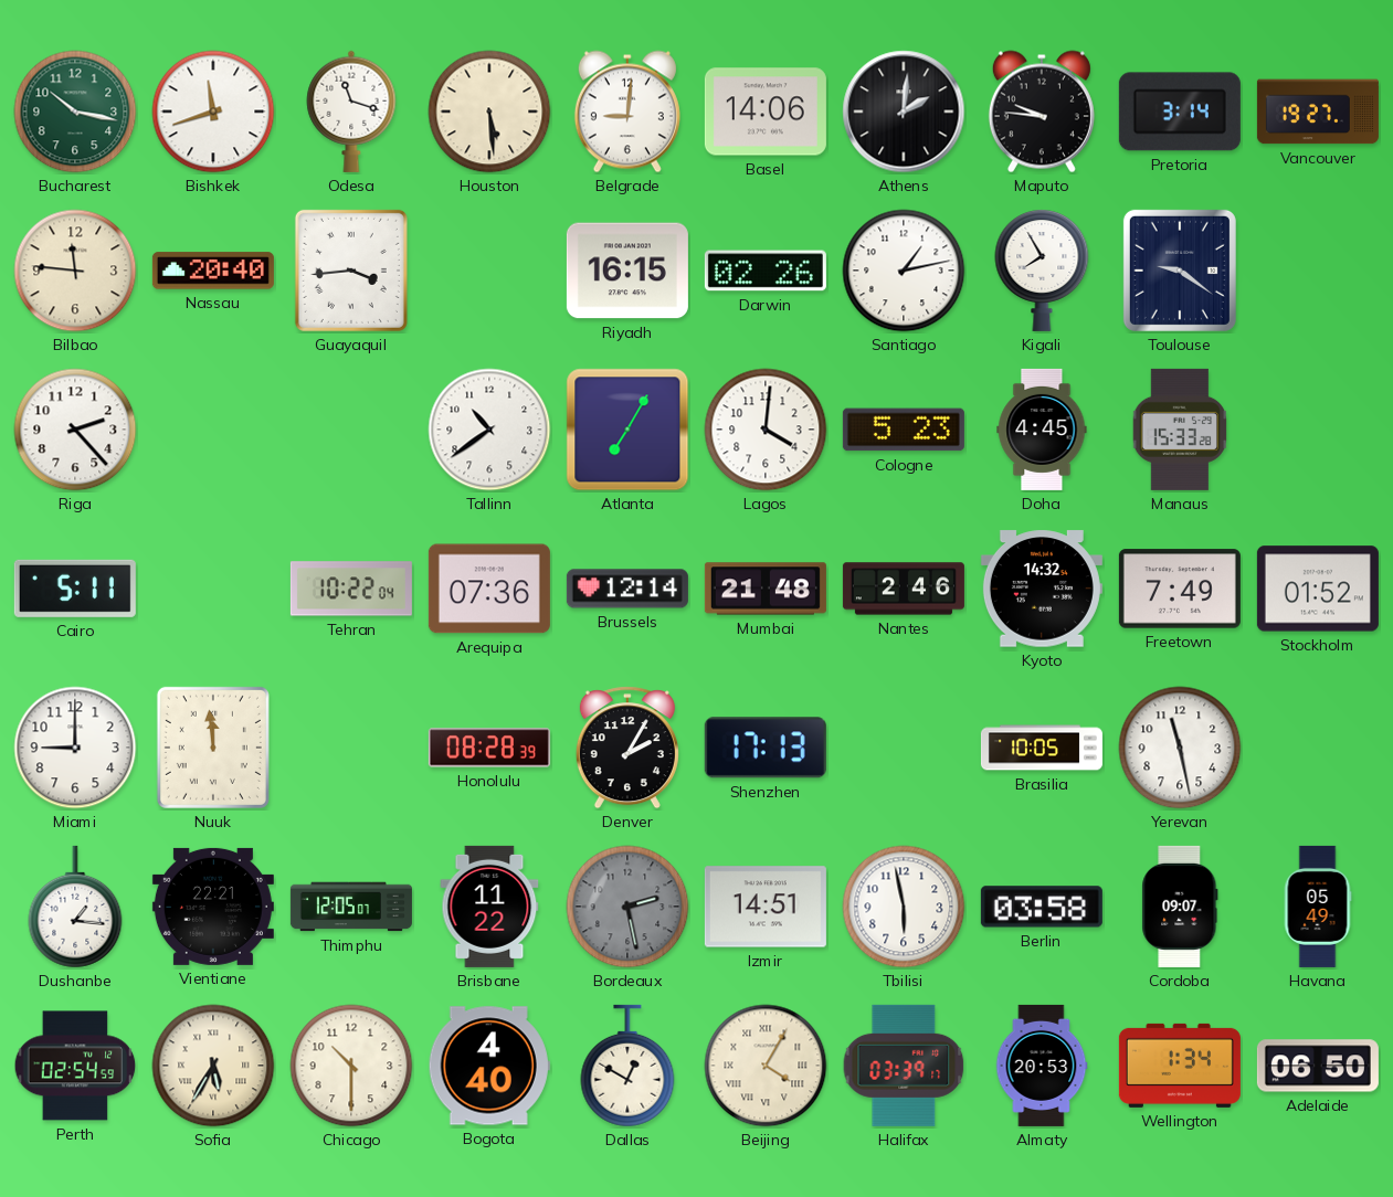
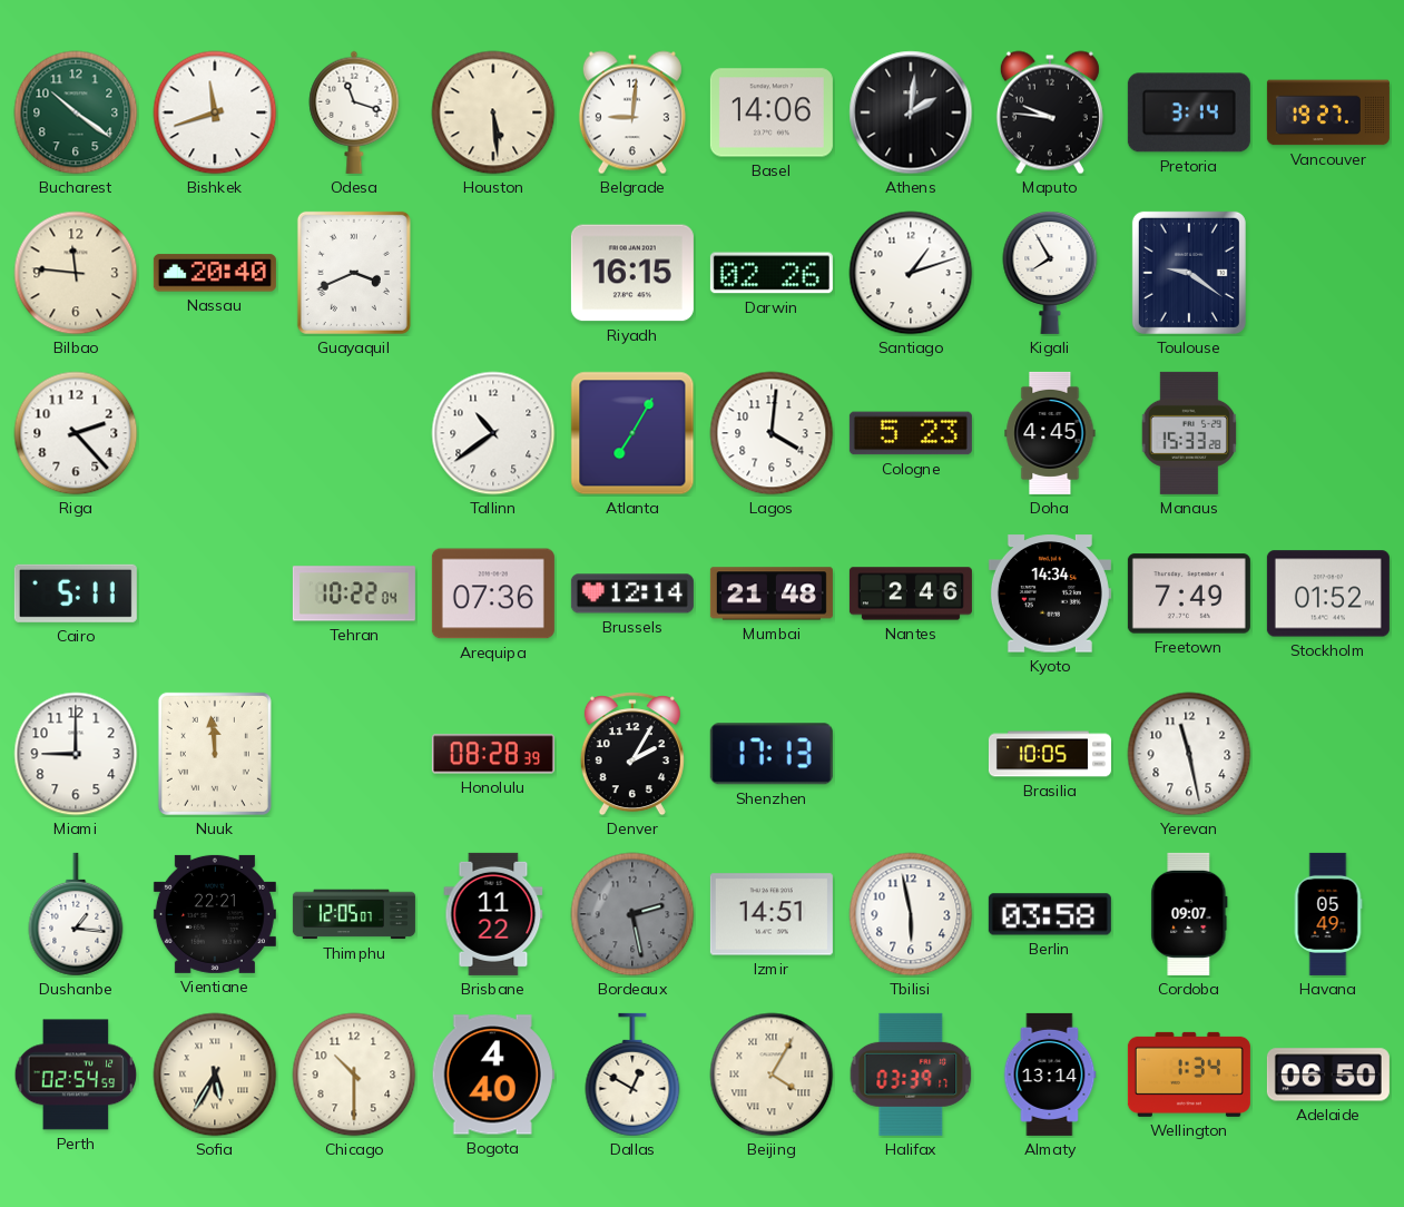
Bucharest: 10:17 -> 10:21
Guayaquil: 3:44 -> 3:41
Santiago: 1:13 -> 1:12
Kyoto: 14:32 -> 14:34
Almaty: 20:53 -> 13:14
